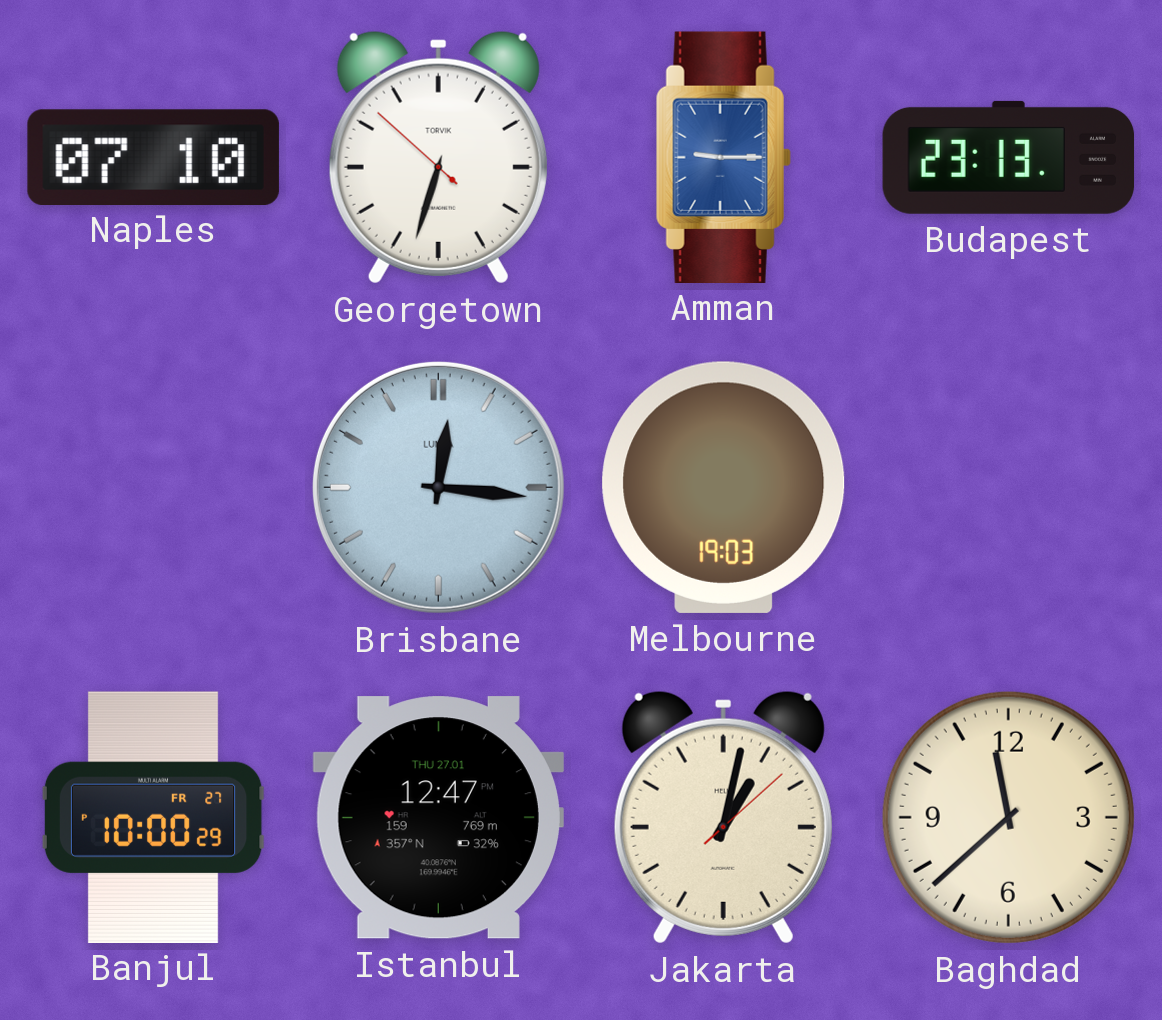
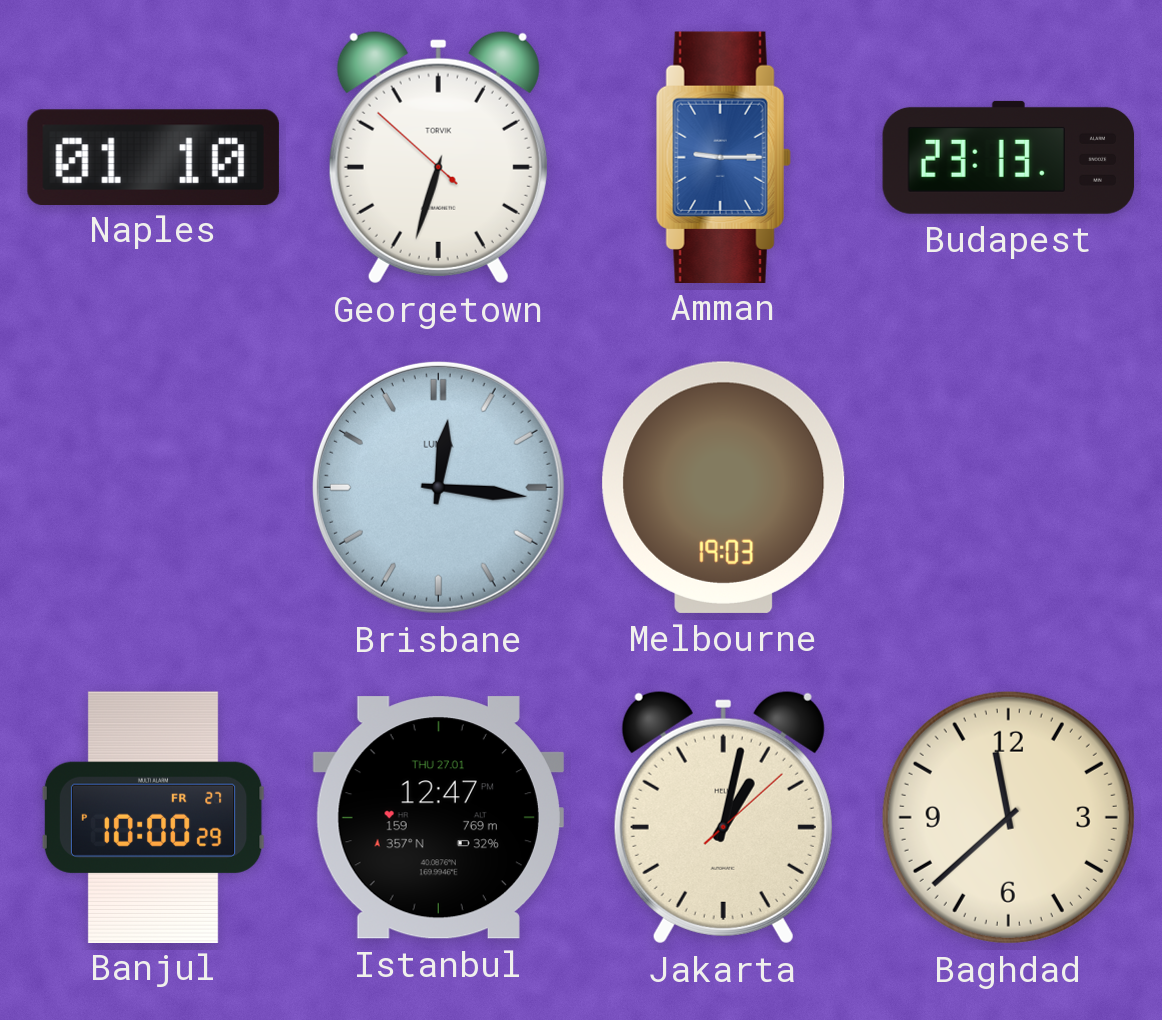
Naples: 07:10 -> 01:10
